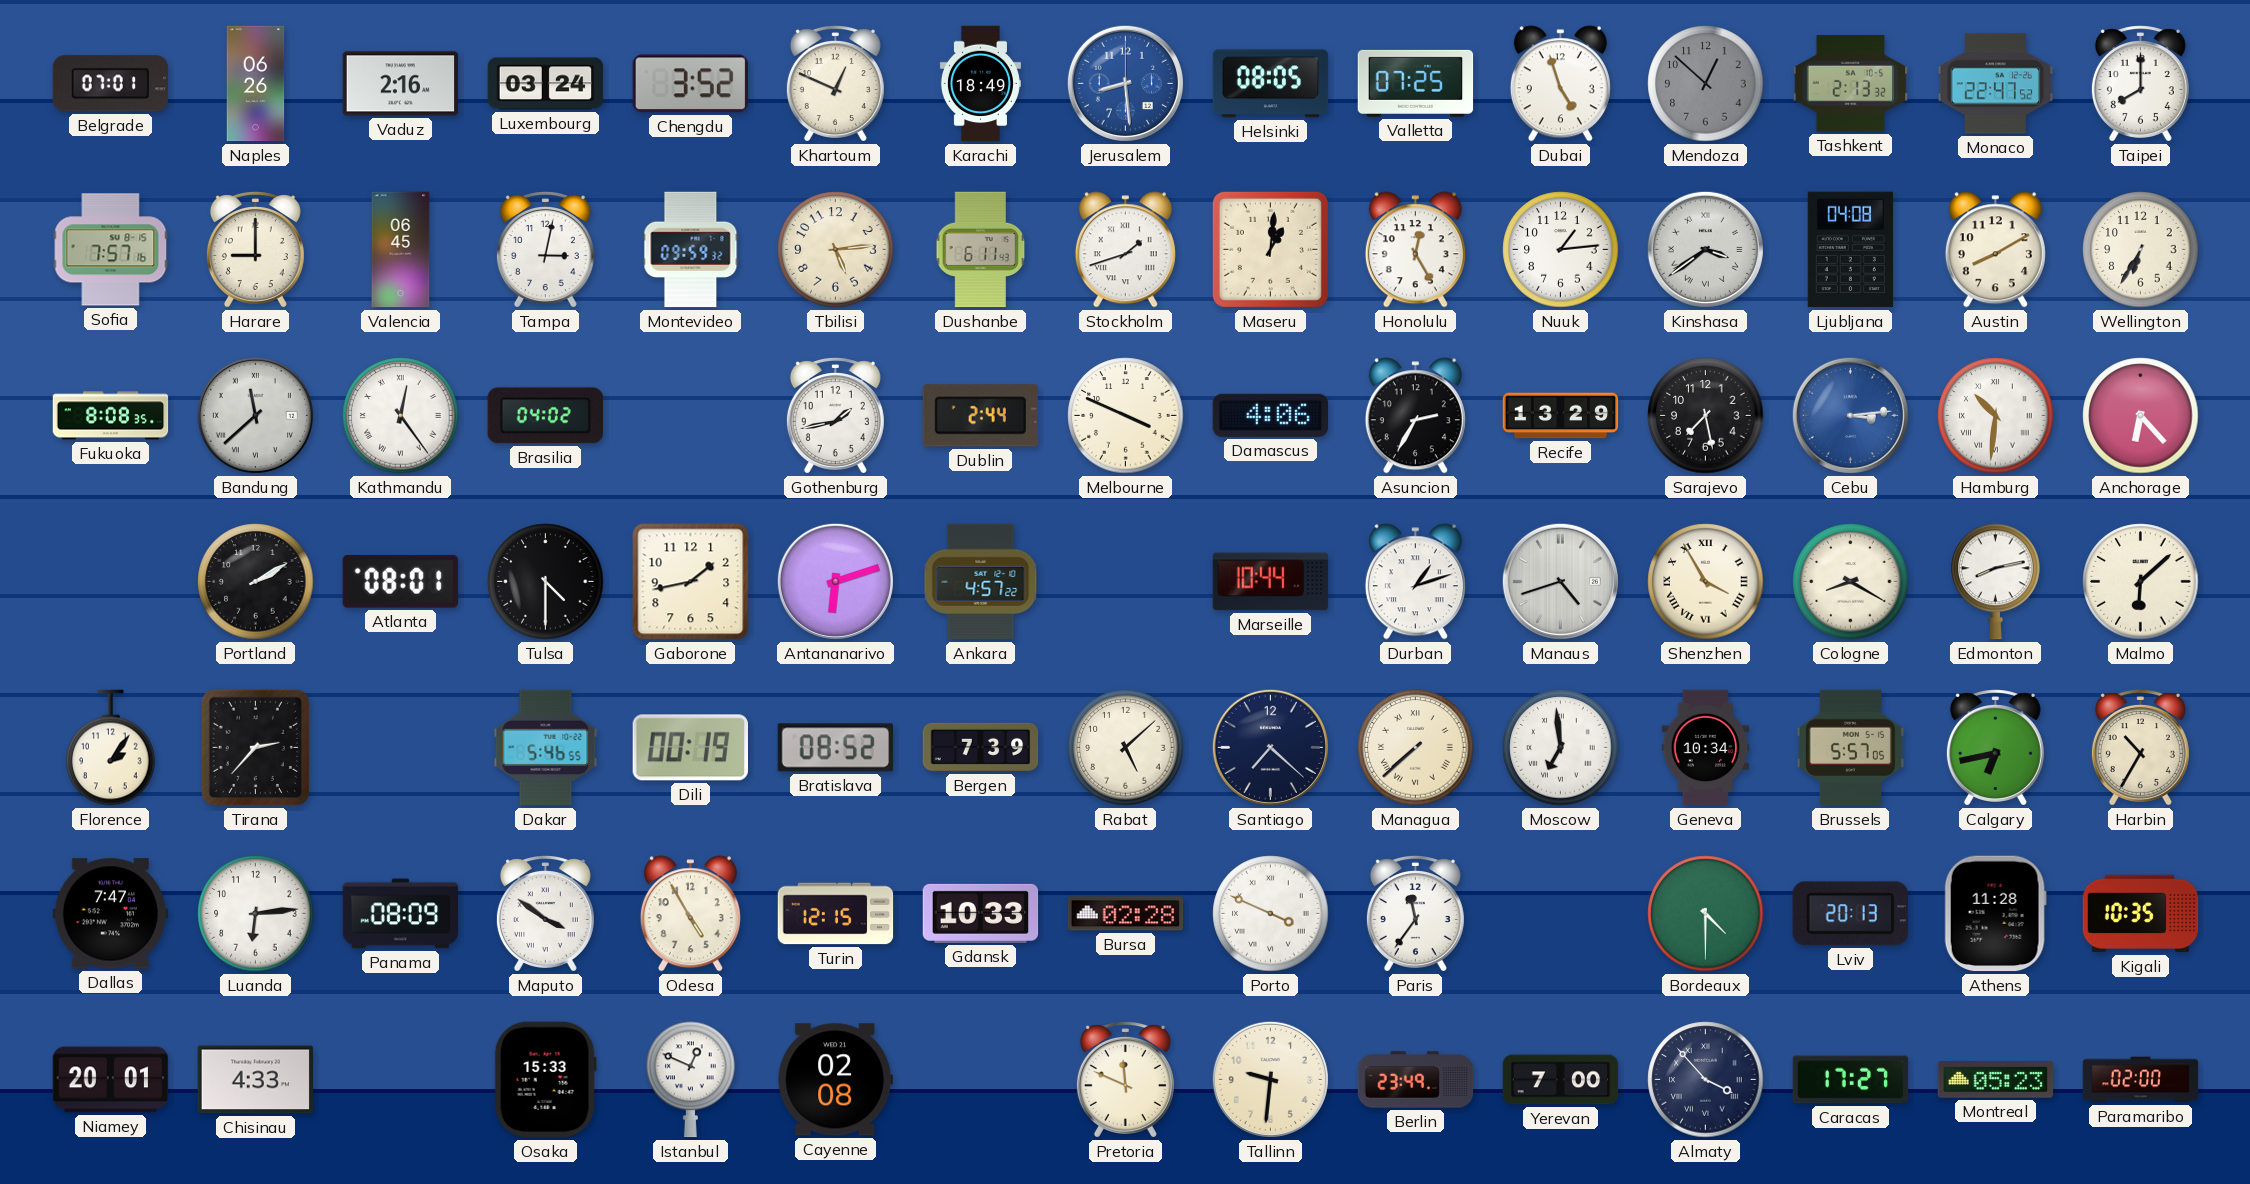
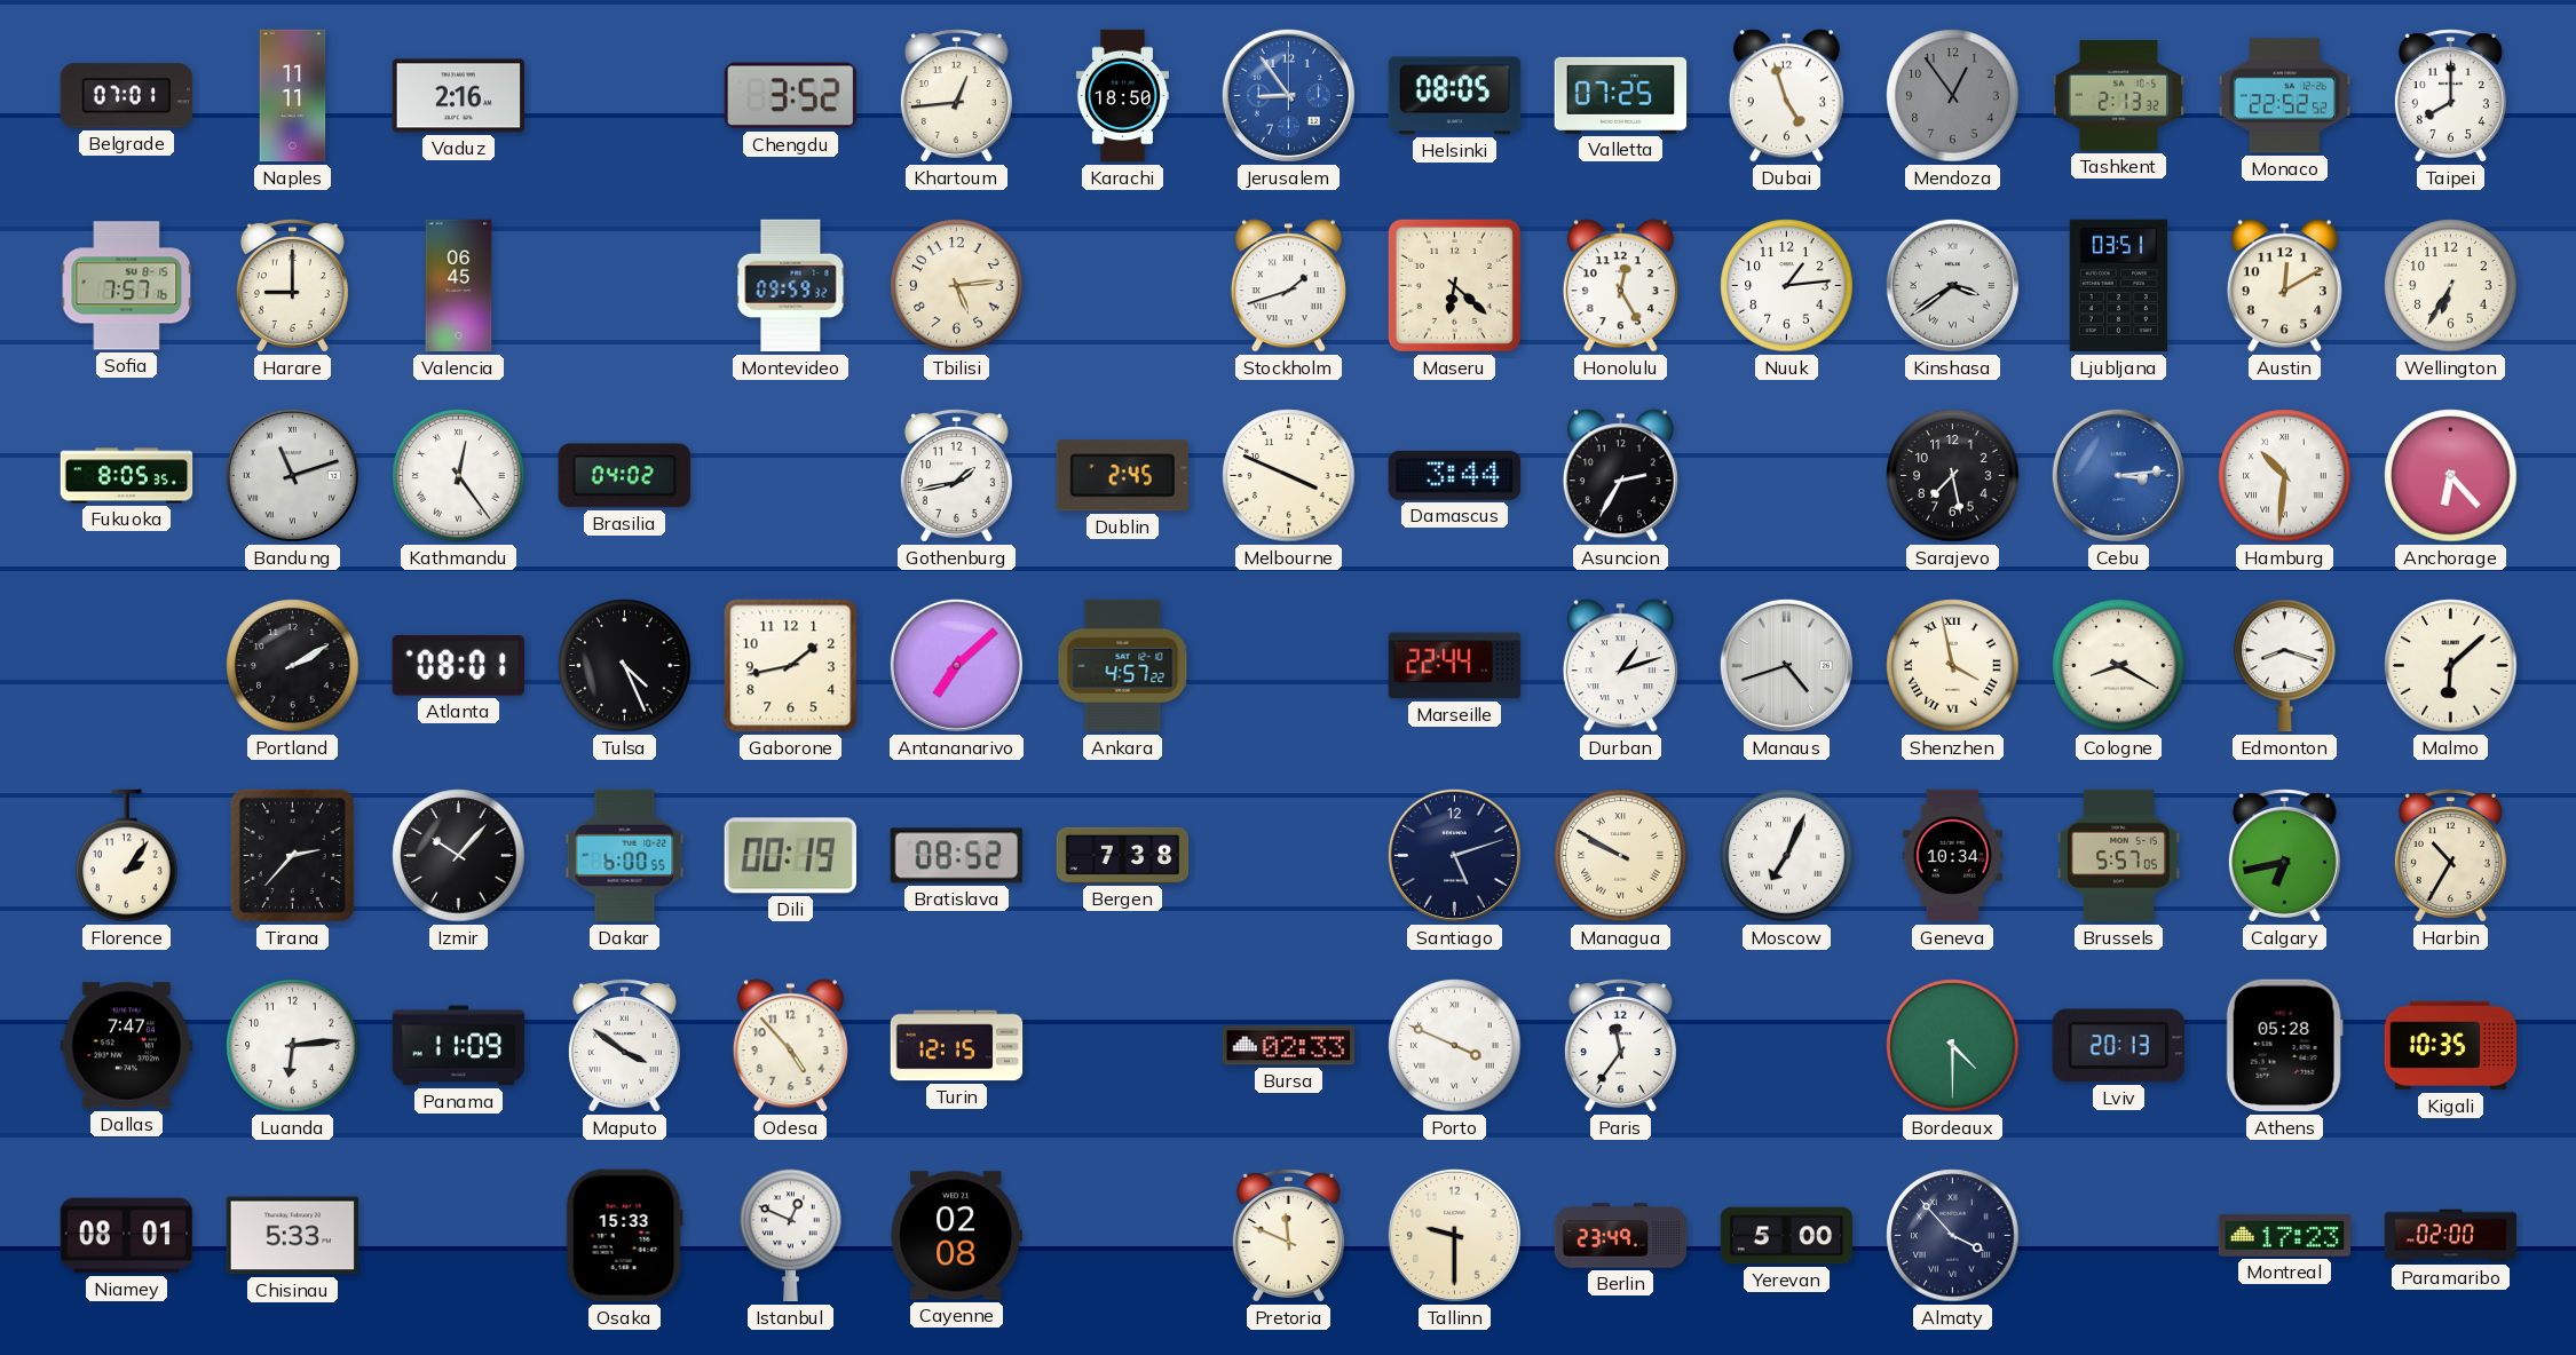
Naples: 06:26 -> 11:11
Luxembourg: 03:24 -> none
Khartoum: 12:49 -> 12:44
Karachi: 18:49 -> 18:50
Jerusalem: 8:29 -> 8:54
Mendoza: 12:52 -> 12:54
Monaco: 22:47 -> 22:52
Tampa: 3:02 -> none
Dushanbe: 6:11 -> none
Maseru: 1:01 -> 6:22
Ljubljana: 04:08 -> 03:51
Austin: 8:10 -> 12:10
Fukuoka: 8:08 -> 8:05
Bandung: 11:38 -> 11:12
Dublin: 2:44 -> 2:45
Damascus: 4:06 -> 3:44
Recife: 13:29 -> none
Tulsa: 4:30 -> 4:26
Antananarivo: 6:12 -> 7:08
Marseille: 10:44 -> 22:44
Shenzhen: 3:55 -> 3:58
Edmonton: 8:13 -> 8:18
Izmir: none -> 10:07
Dakar: 5:46 -> 6:00
Bergen: 7:39 -> 7:38
Rabat: 5:08 -> none
Santiago: 7:22 -> 5:12
Managua: 7:38 -> 9:50
Moscow: 6:59 -> 7:04
Panama: 08:09 -> 11:09
Odesa: 4:55 -> 4:53
Gdansk: 10:33 -> none
Bursa: 02:28 -> 02:33
Athens: 11:28 -> 05:28
Niamey: 20:01 -> 08:01
Chisinau: 4:33 -> 5:33
Tallinn: 9:31 -> 9:30
Yerevan: 7:00 -> 5:00
Caracas: 17:27 -> none
Montreal: 05:23 -> 17:23
